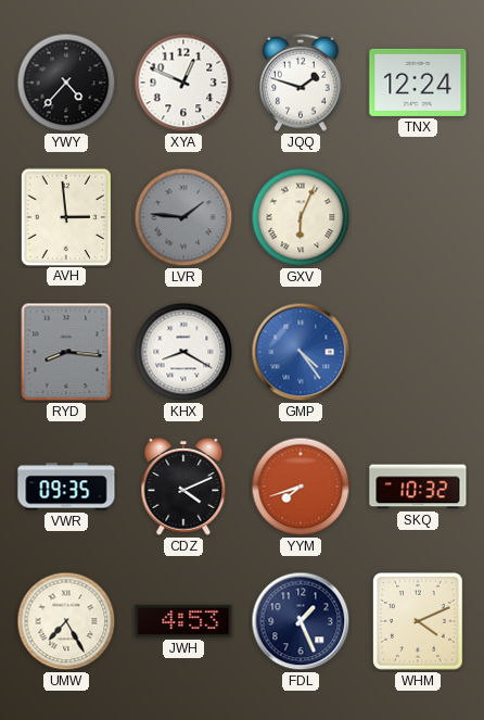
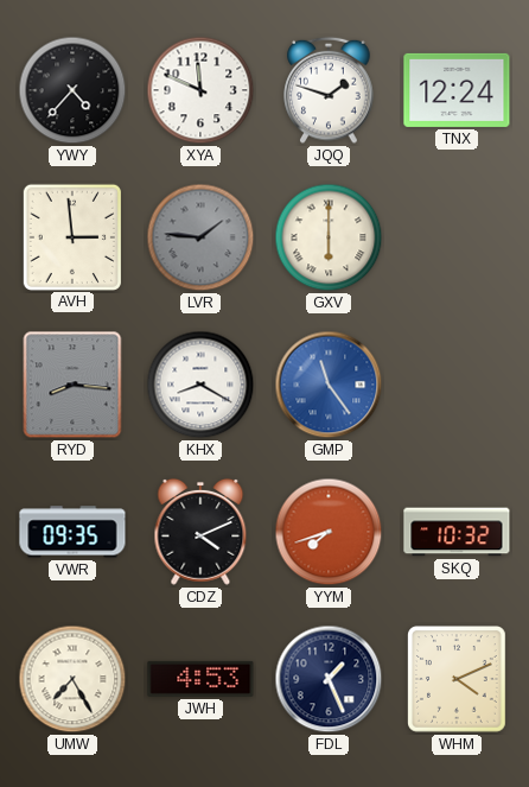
XYA: 12:49 -> 11:49
GXV: 6:04 -> 6:00
GMP: 4:24 -> 11:24
